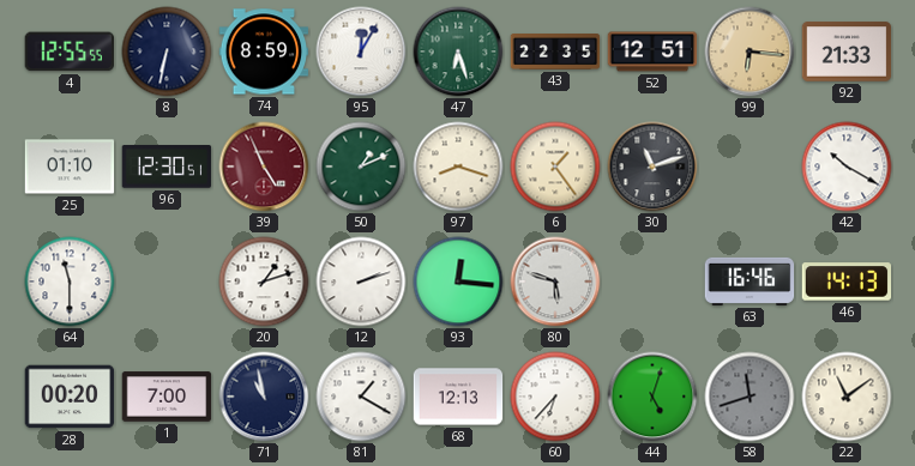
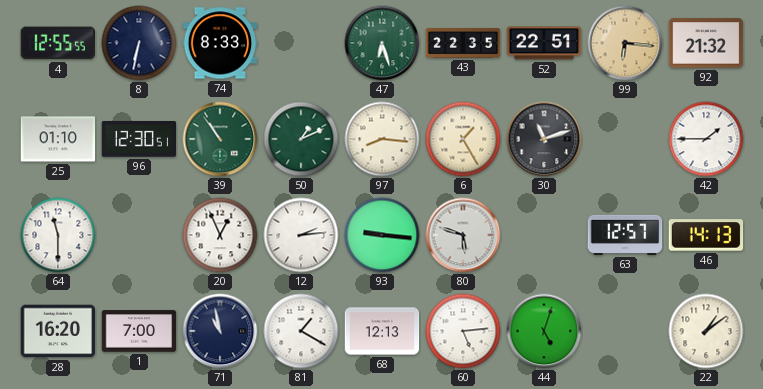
74: 8:59 -> 8:33
95: 12:05 -> none
52: 12:51 -> 22:51
92: 21:33 -> 21:32
39: 4:56 -> 10:54
39 dial: burgundy -> green
97: 8:18 -> 8:16
6: 1:24 -> 1:25
42: 10:20 -> 1:45
20: 1:12 -> 12:56
12: 2:12 -> 2:14
93: 12:16 -> 9:16
63: 16:46 -> 12:57
28: 00:20 -> 16:20
60: 6:37 -> 5:14
58: 11:42 -> none
22: 11:09 -> 1:09
